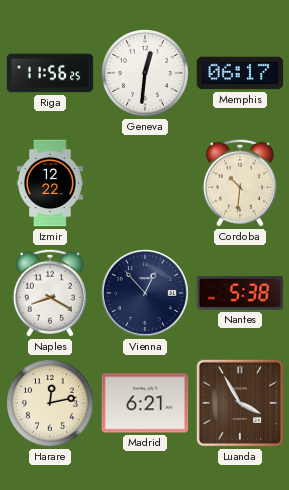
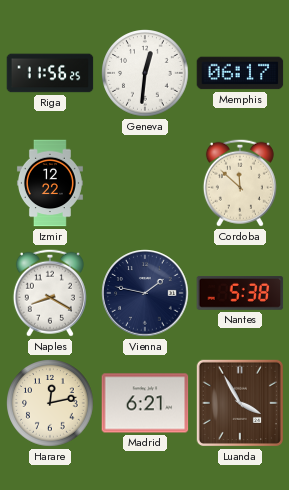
Cordoba: 10:31 -> 11:52
Vienna: 12:53 -> 1:47
